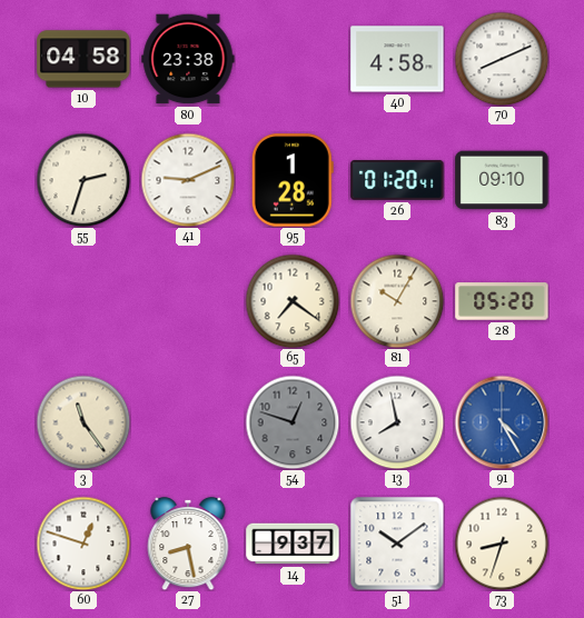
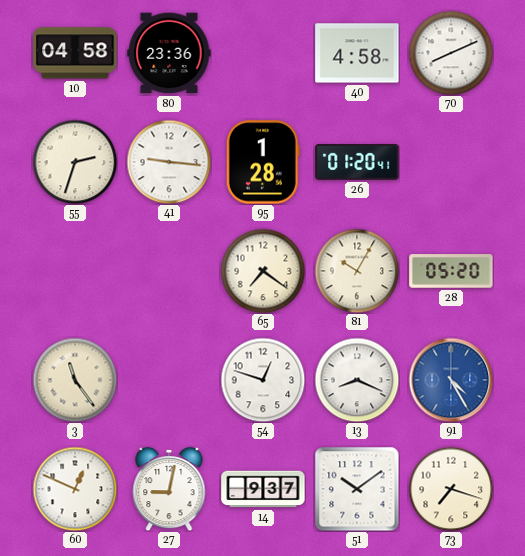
80: 23:38 -> 23:36
41: 9:11 -> 9:16
83: 09:10 -> none
54 dial: grey -> white
13: 7:58 -> 8:19
60: 12:48 -> 12:49
27: 8:28 -> 9:02
73: 8:33 -> 7:18
